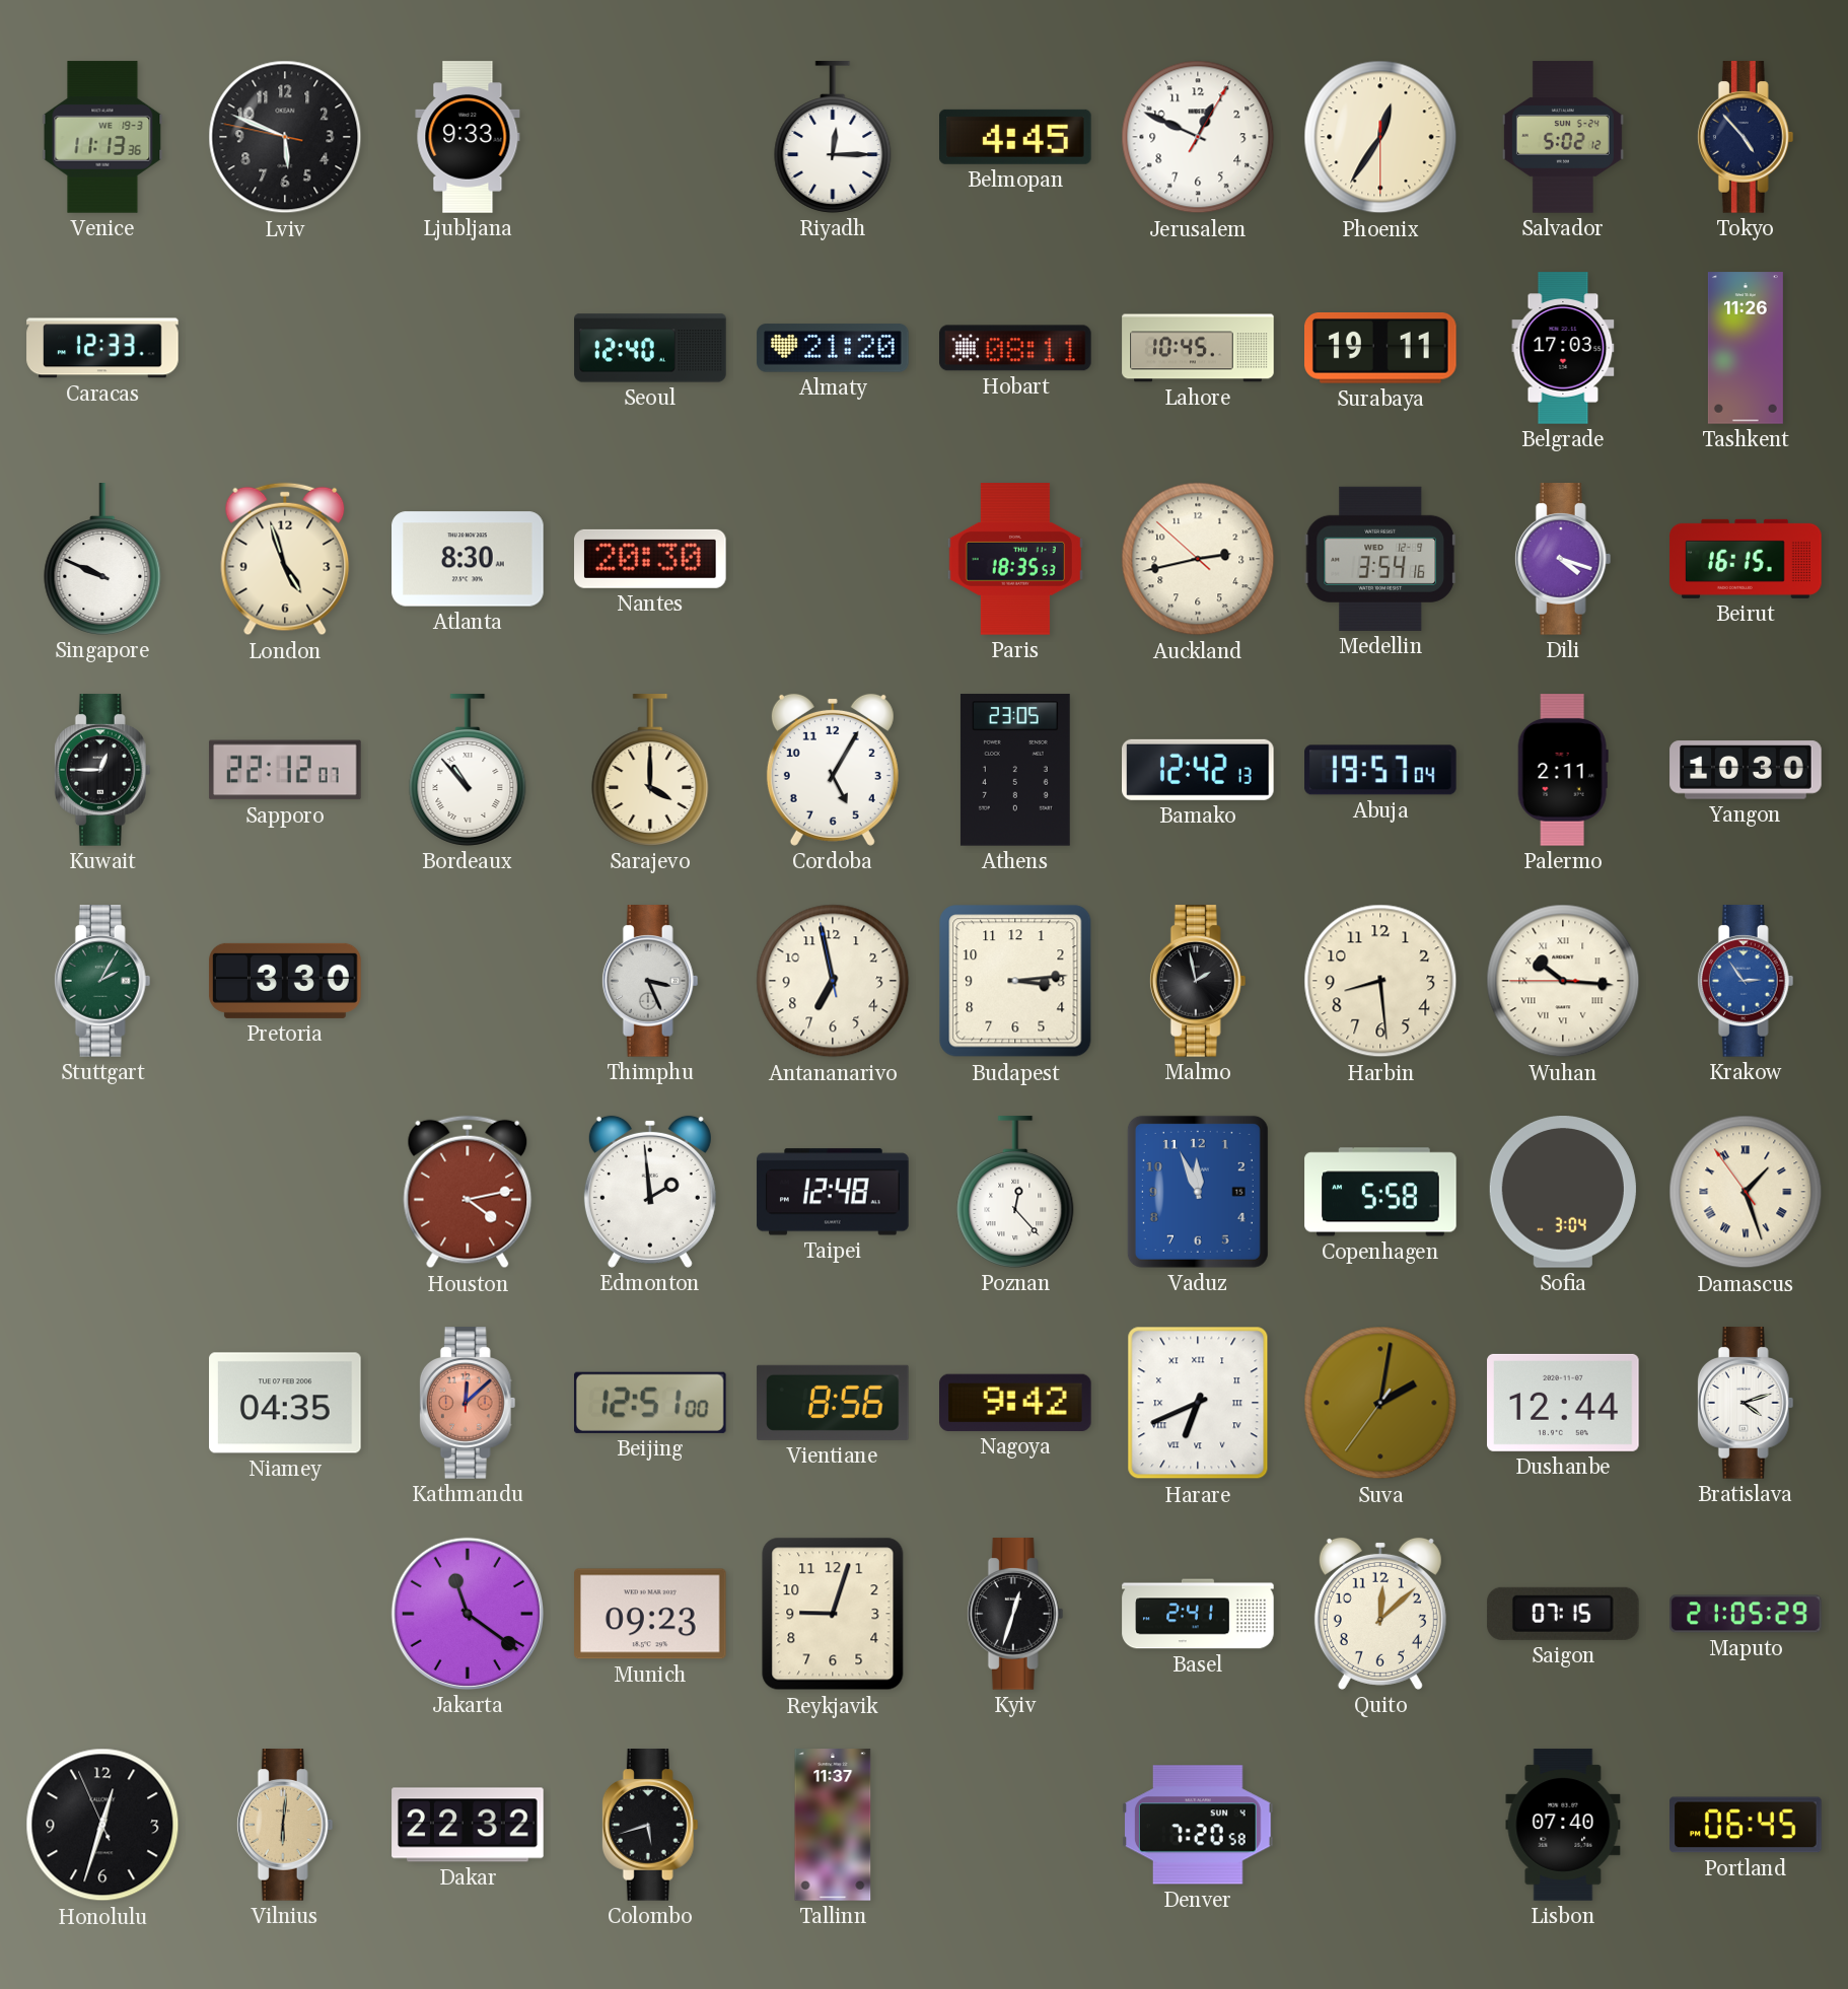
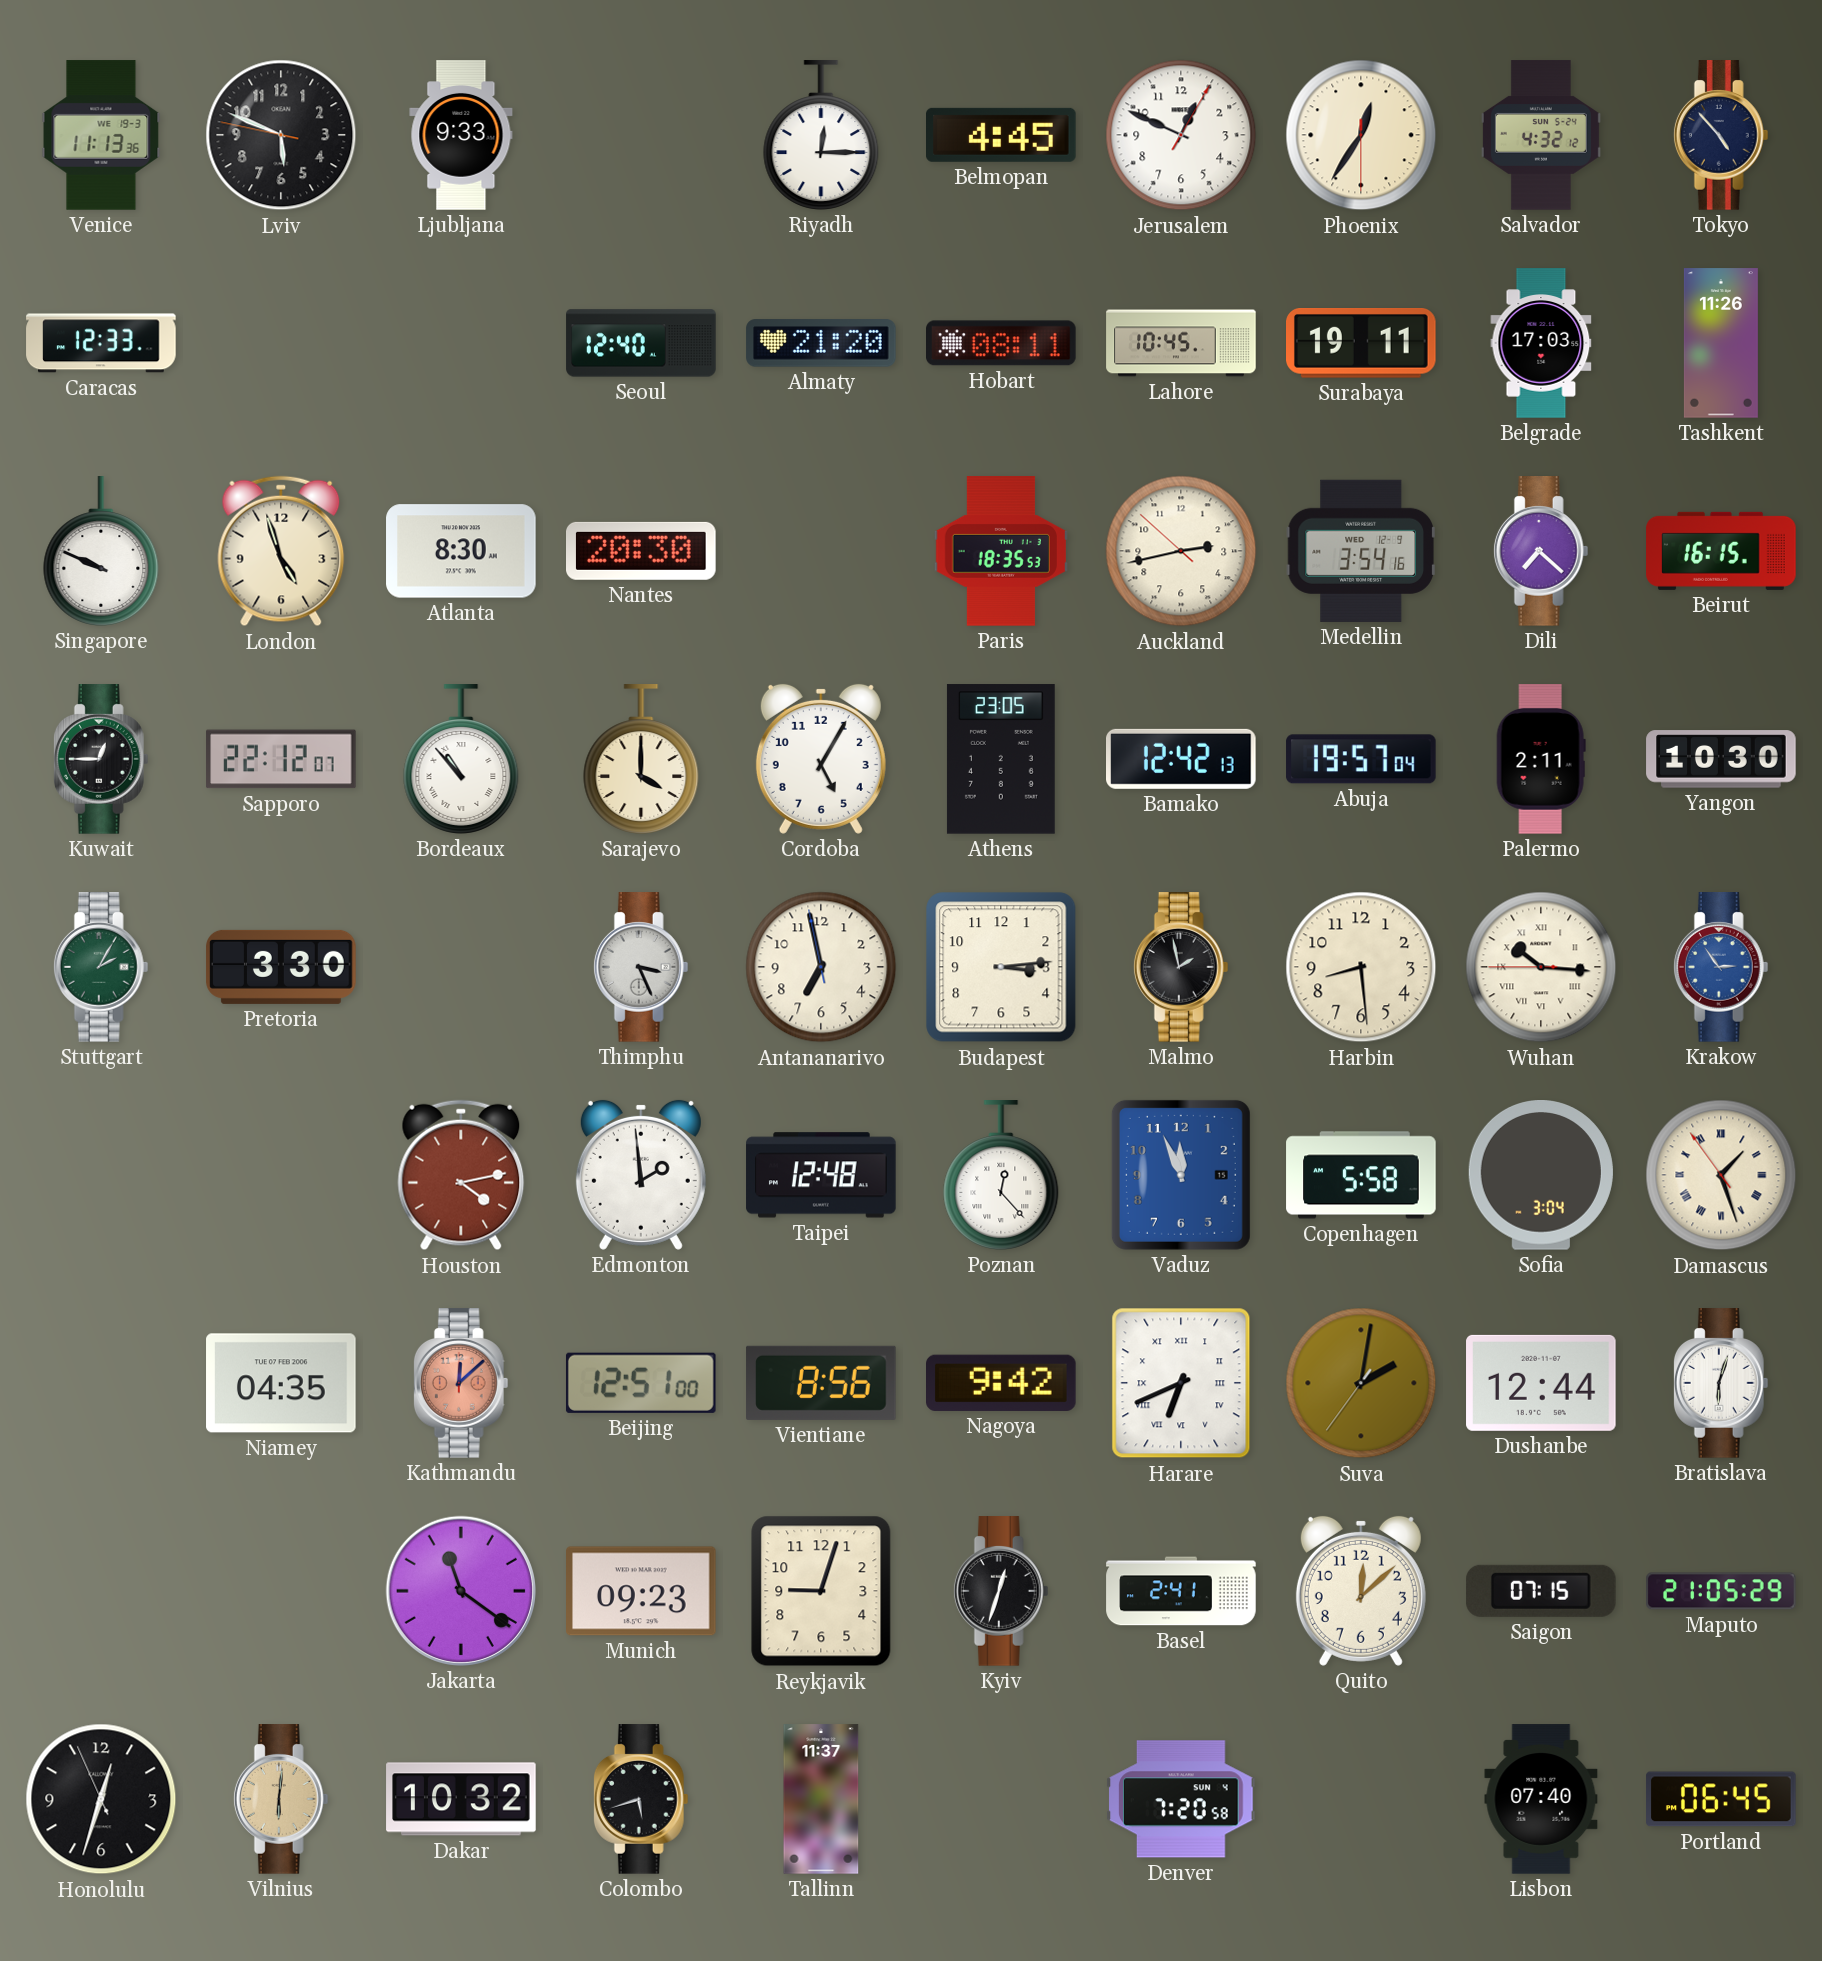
Salvador: 5:02 -> 4:32
Dili: 4:18 -> 7:22
Bratislava: 4:12 -> 6:03
Dakar: 22:32 -> 10:32
